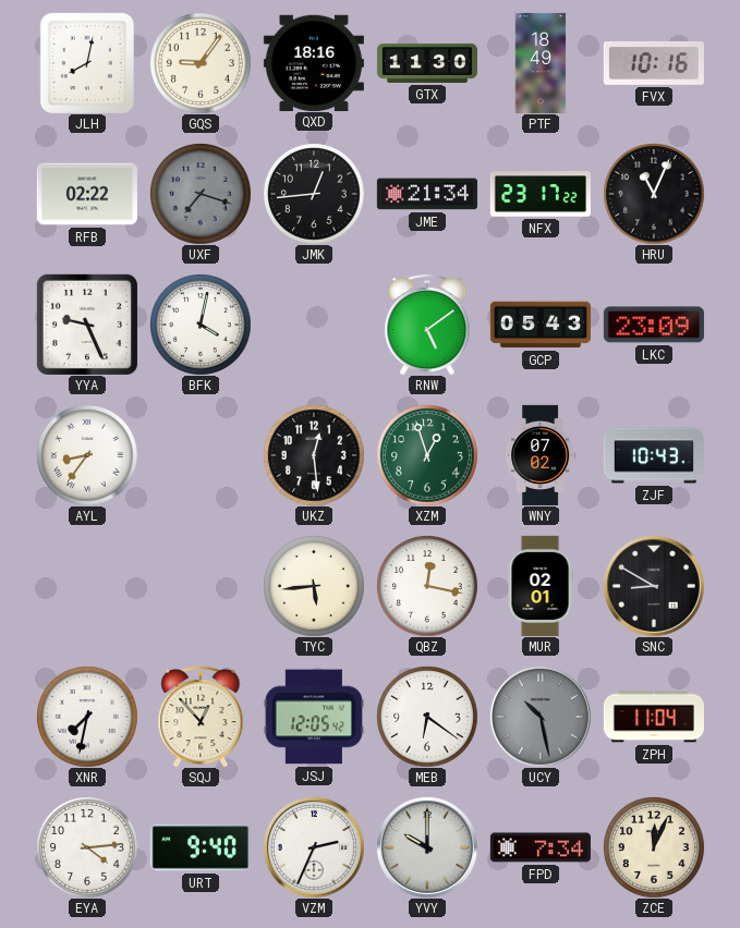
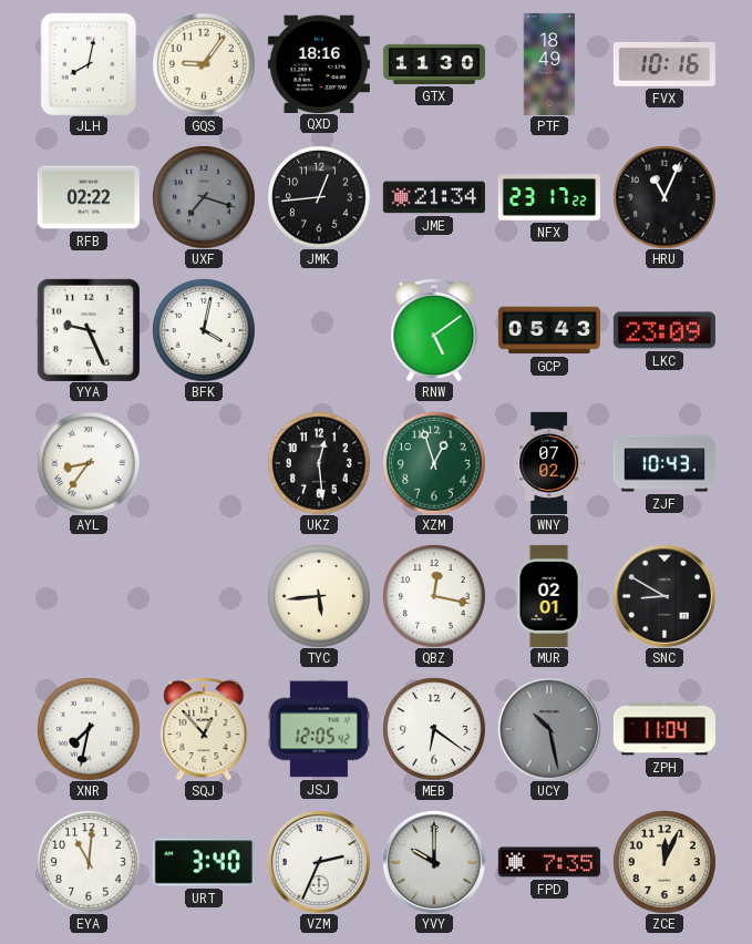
EYA: 4:14 -> 11:01
URT: 9:40 -> 3:40
FPD: 7:34 -> 7:35
